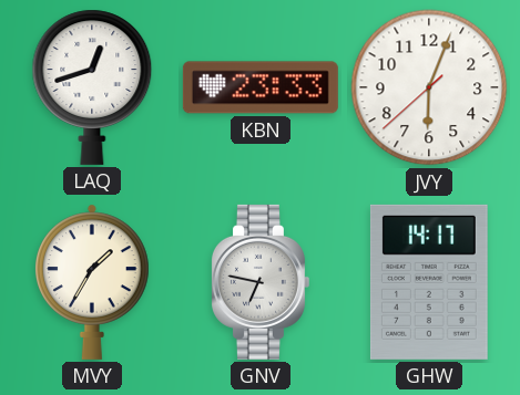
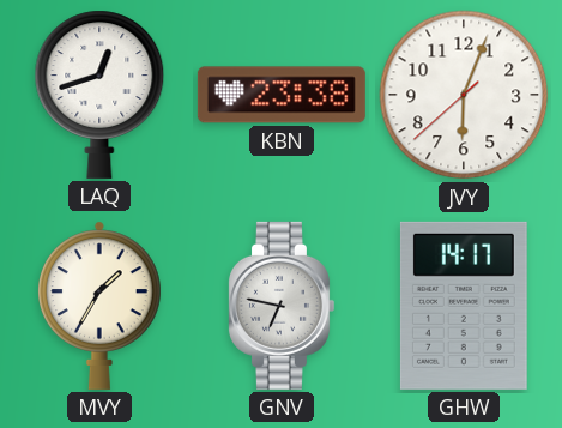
KBN: 23:33 -> 23:38
